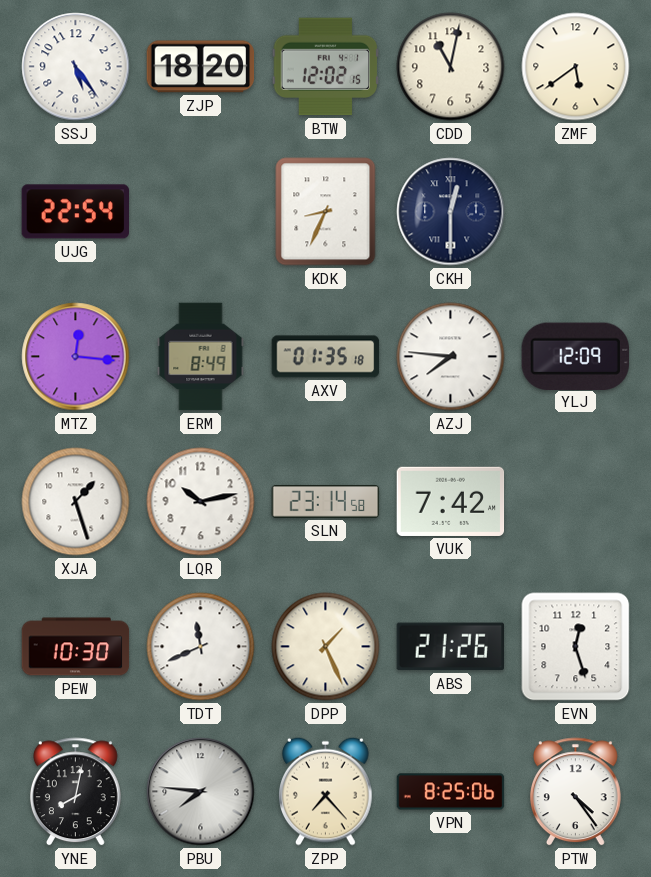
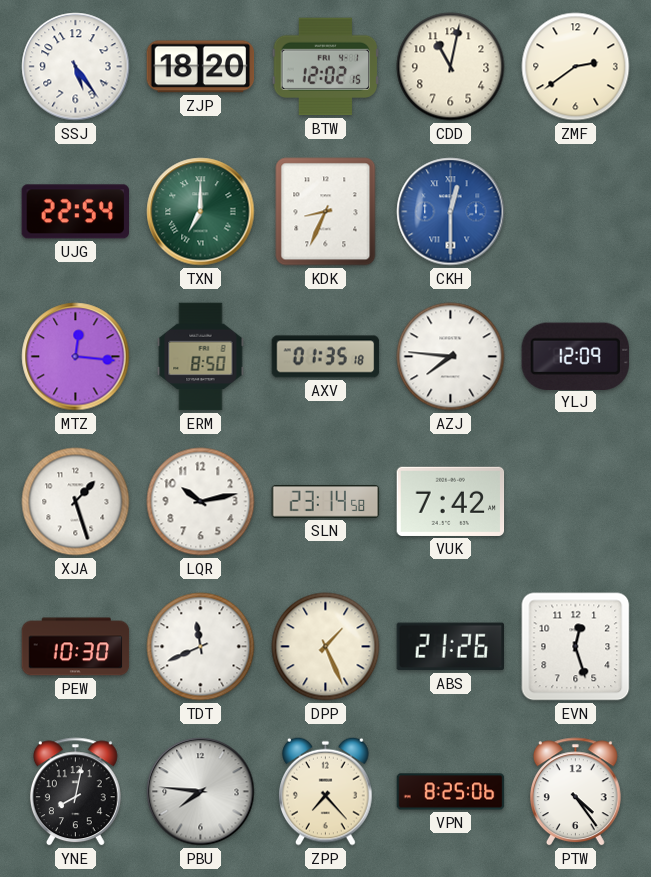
ZMF: 5:39 -> 2:39
TXN: none -> 7:00
CKH dial: navy -> blue
ERM: 8:49 -> 8:50
